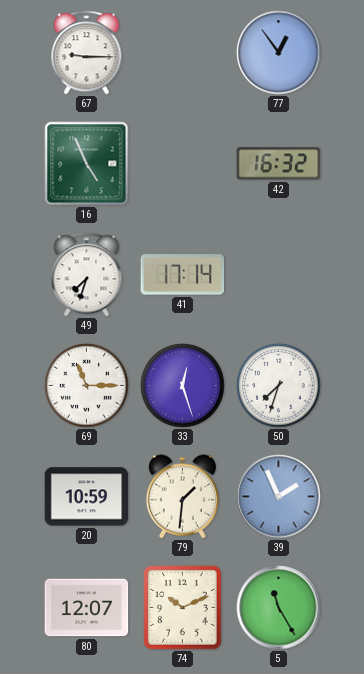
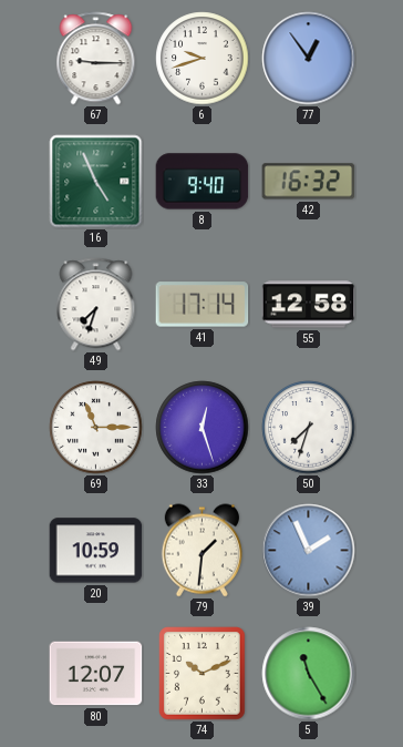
6: none -> 9:42
8: none -> 9:40
55: none -> 12:58
